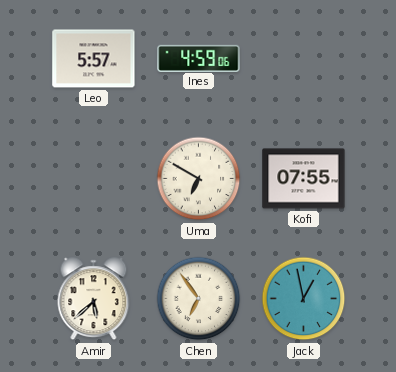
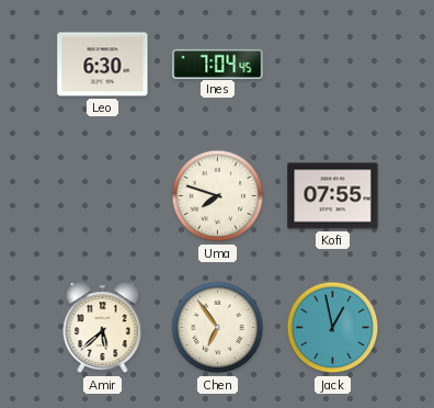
Leo: 5:57 -> 6:30
Ines: 4:59 -> 7:04
Uma: 6:50 -> 7:48
